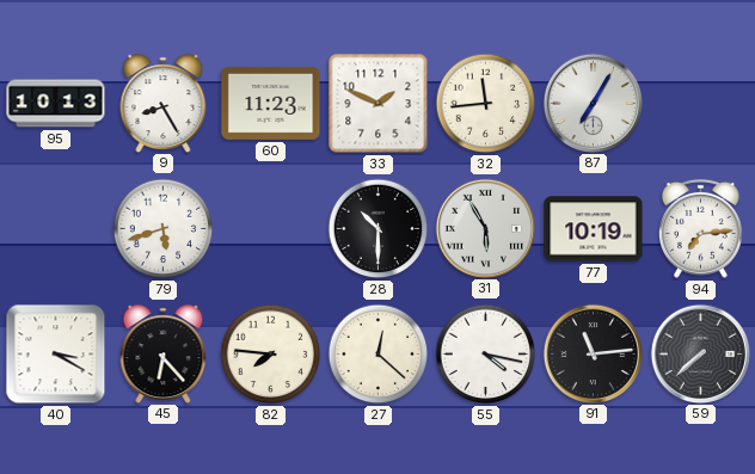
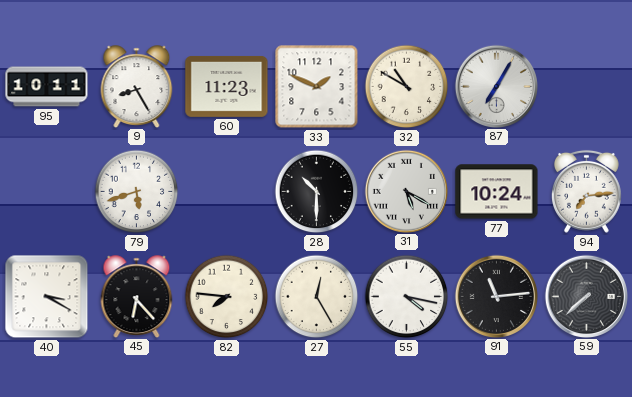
95: 10:13 -> 10:11
32: 11:44 -> 10:50
31: 5:55 -> 5:20
77: 10:19 -> 10:24
27: 12:22 -> 12:25
